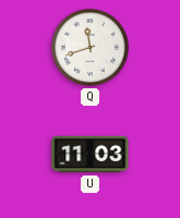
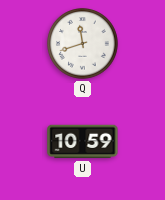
U: 11:03 -> 10:59
